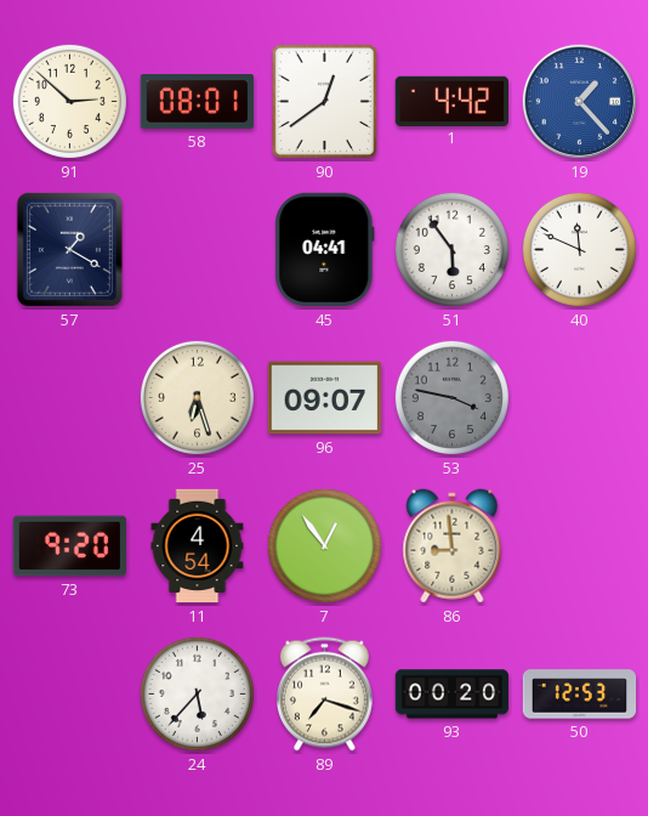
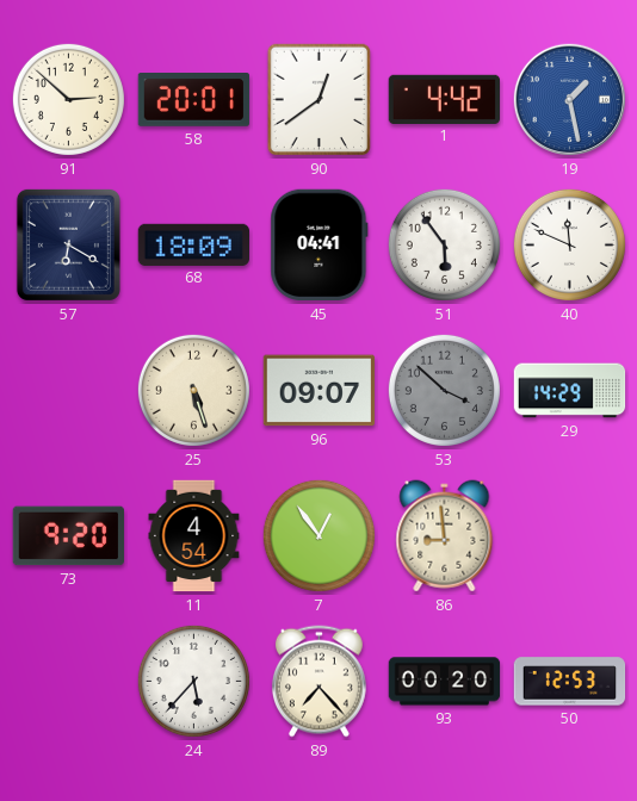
58: 08:01 -> 20:01
19: 1:23 -> 1:28
57: 1:20 -> 6:20
68: none -> 18:09
25: 6:27 -> 5:27
53: 3:47 -> 3:52
29: none -> 14:29
89: 7:18 -> 7:23
